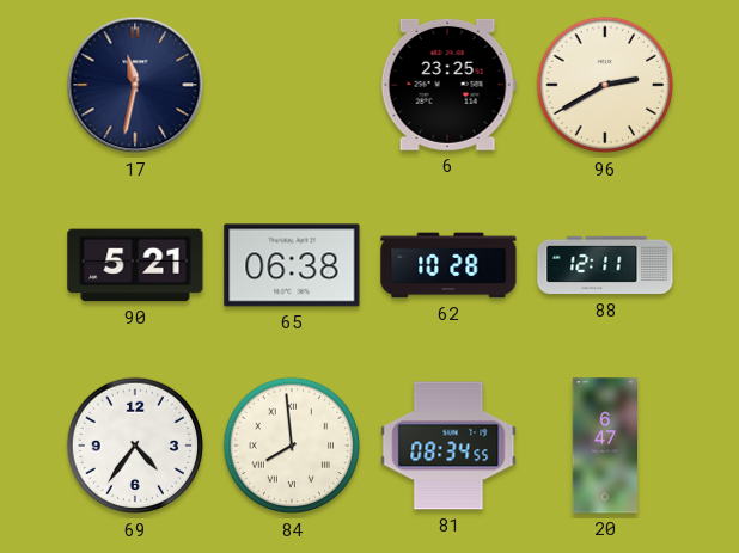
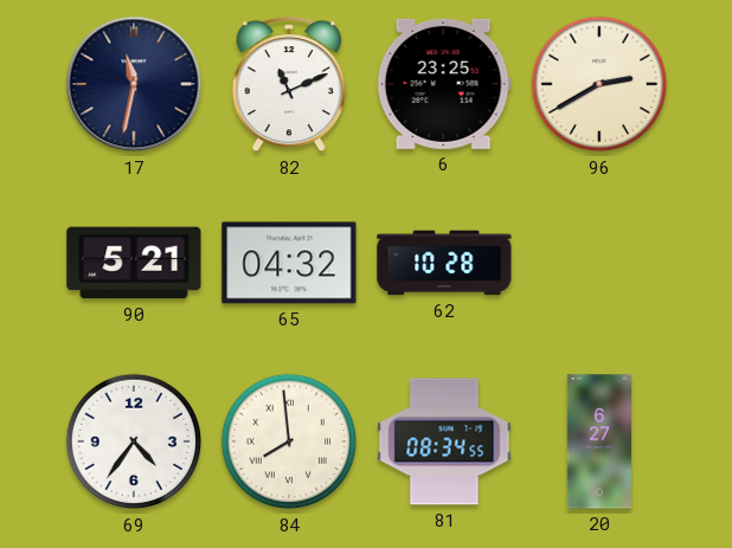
82: none -> 11:11
65: 06:38 -> 04:32
88: 12:11 -> none
20: 6:47 -> 6:27
